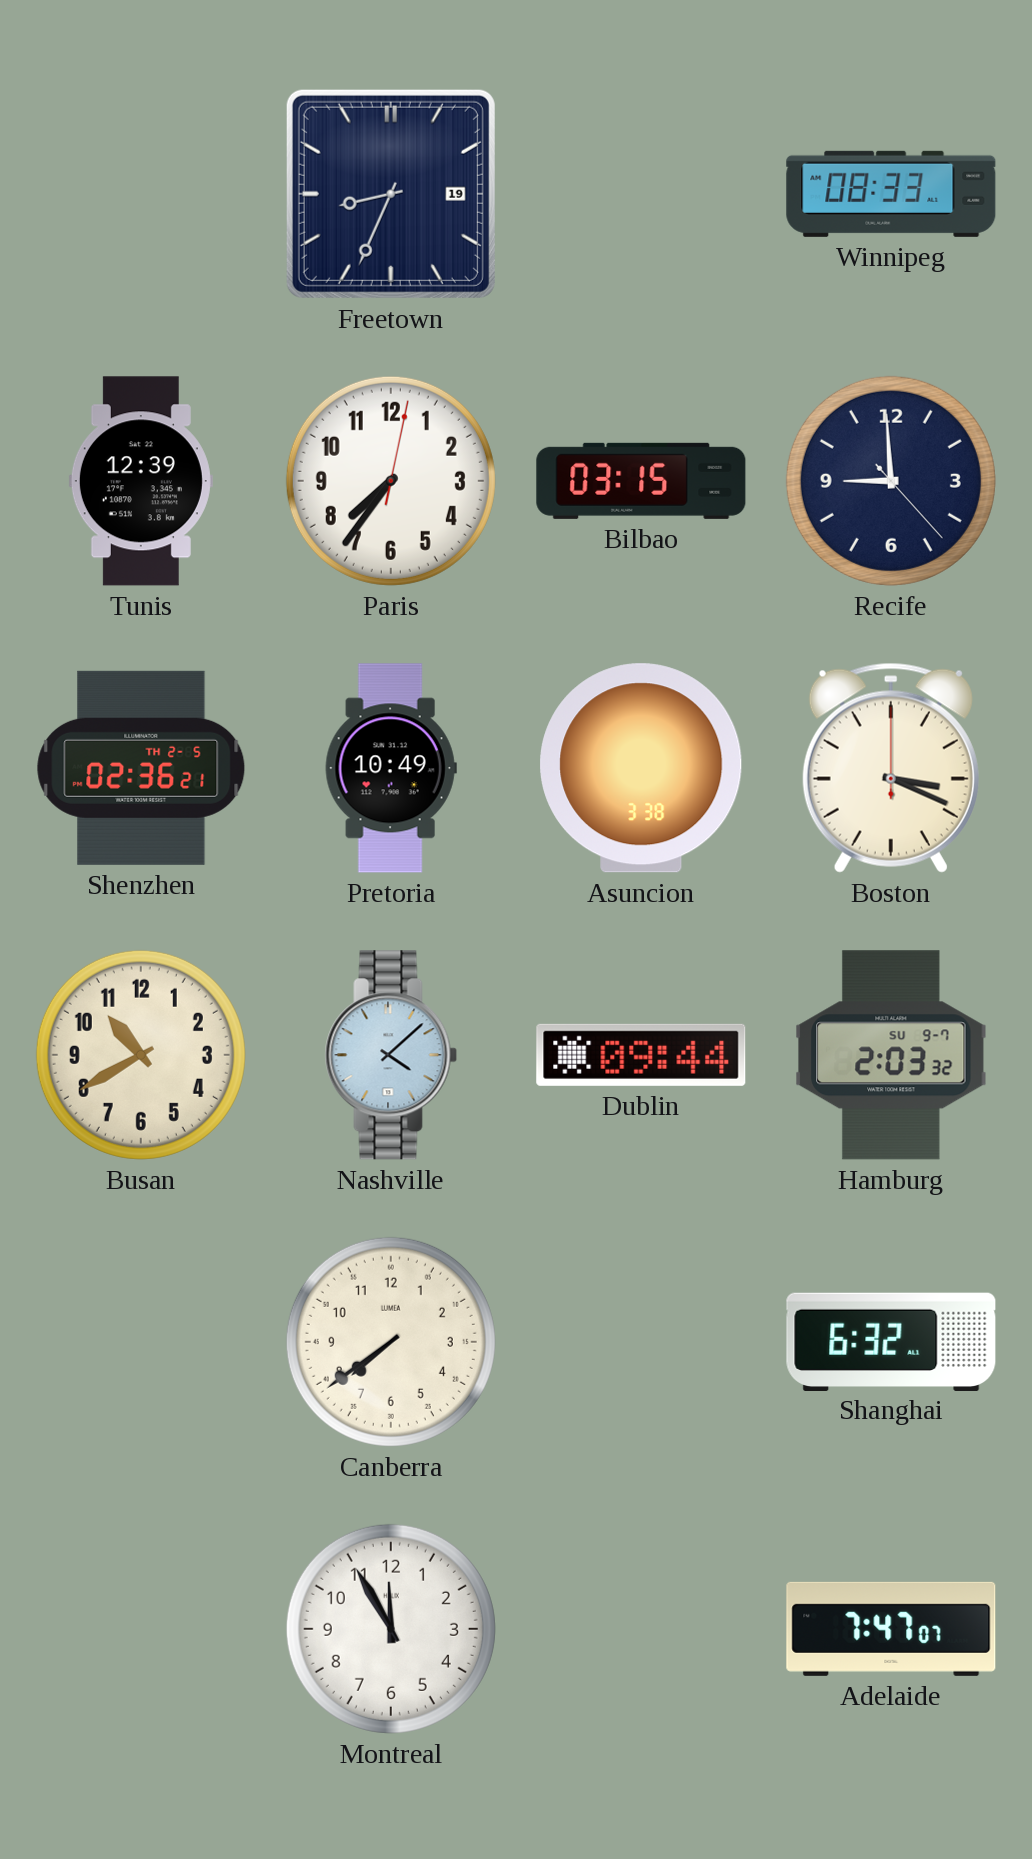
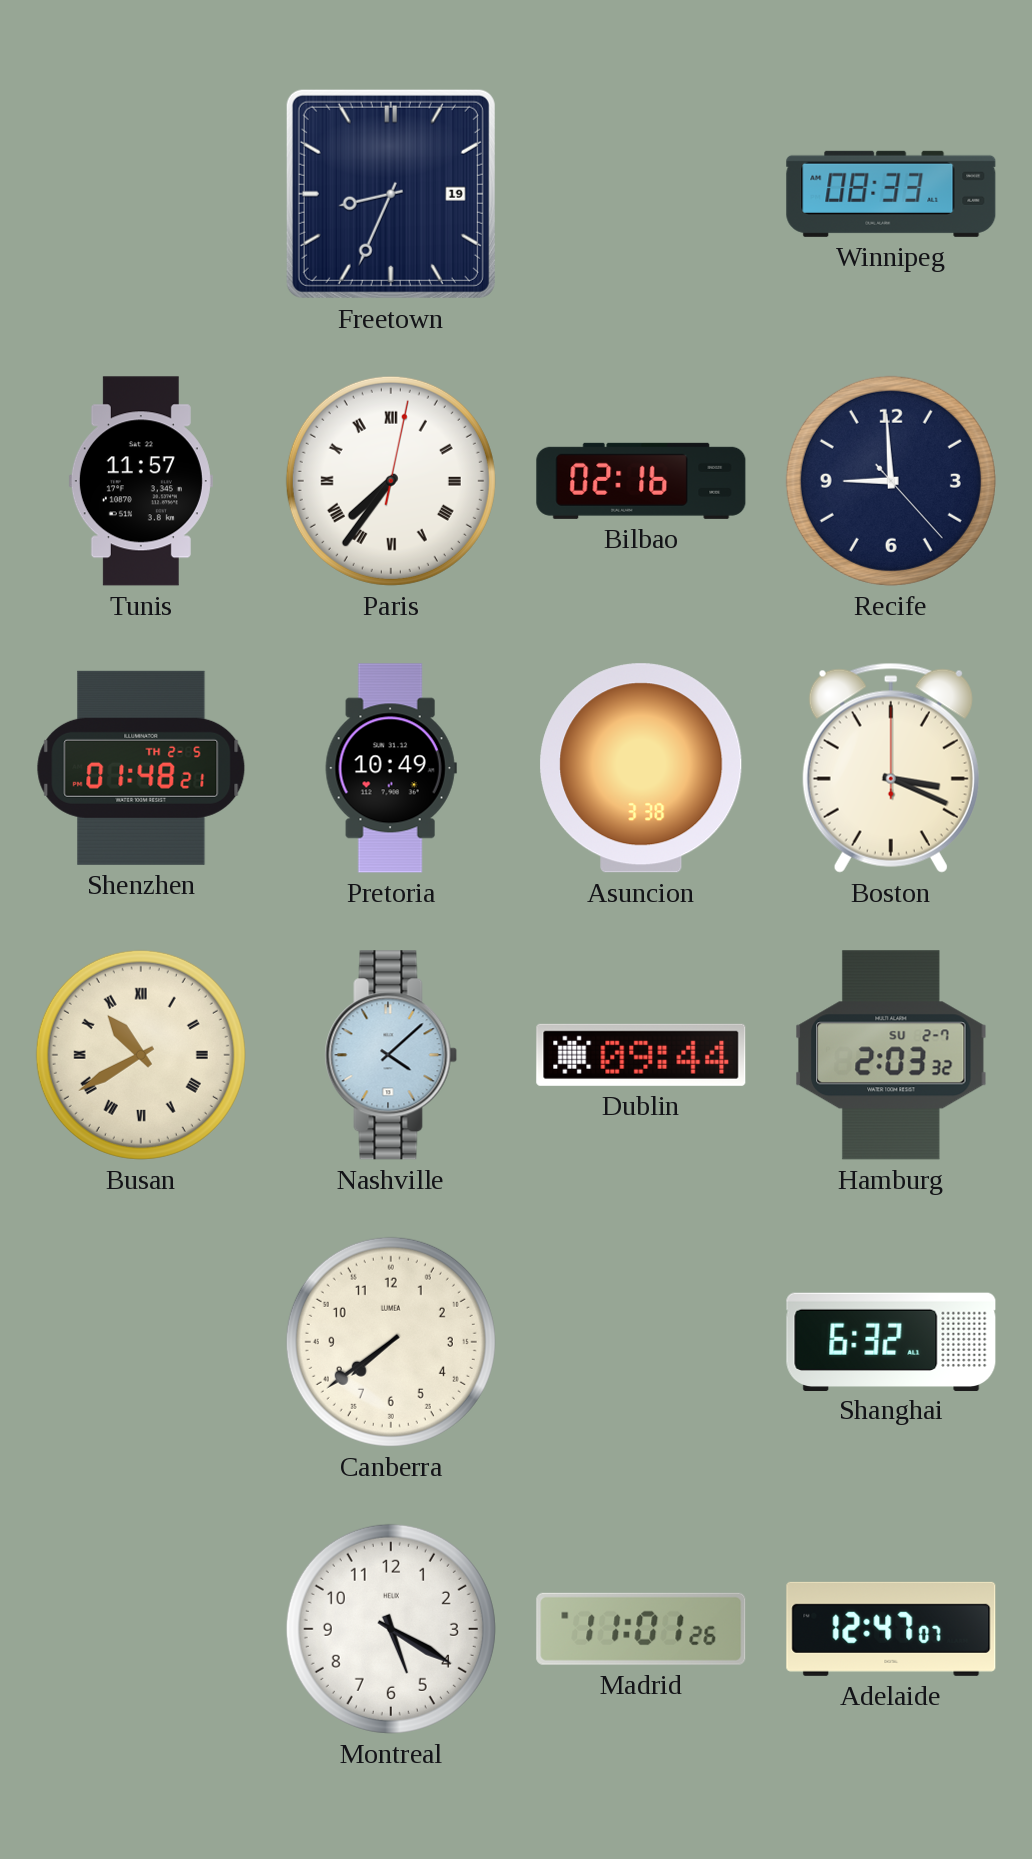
Tunis: 12:39 -> 11:57
Paris numerals: Arabic -> Roman
Bilbao: 03:15 -> 02:16
Shenzhen: 02:36 -> 01:48
Busan numerals: Arabic -> Roman
Hamburg date: SU 9-7 -> SU 2-7
Montreal: 11:55 -> 5:20
Madrid: none -> 11:01
Adelaide: 7:47 -> 12:47
